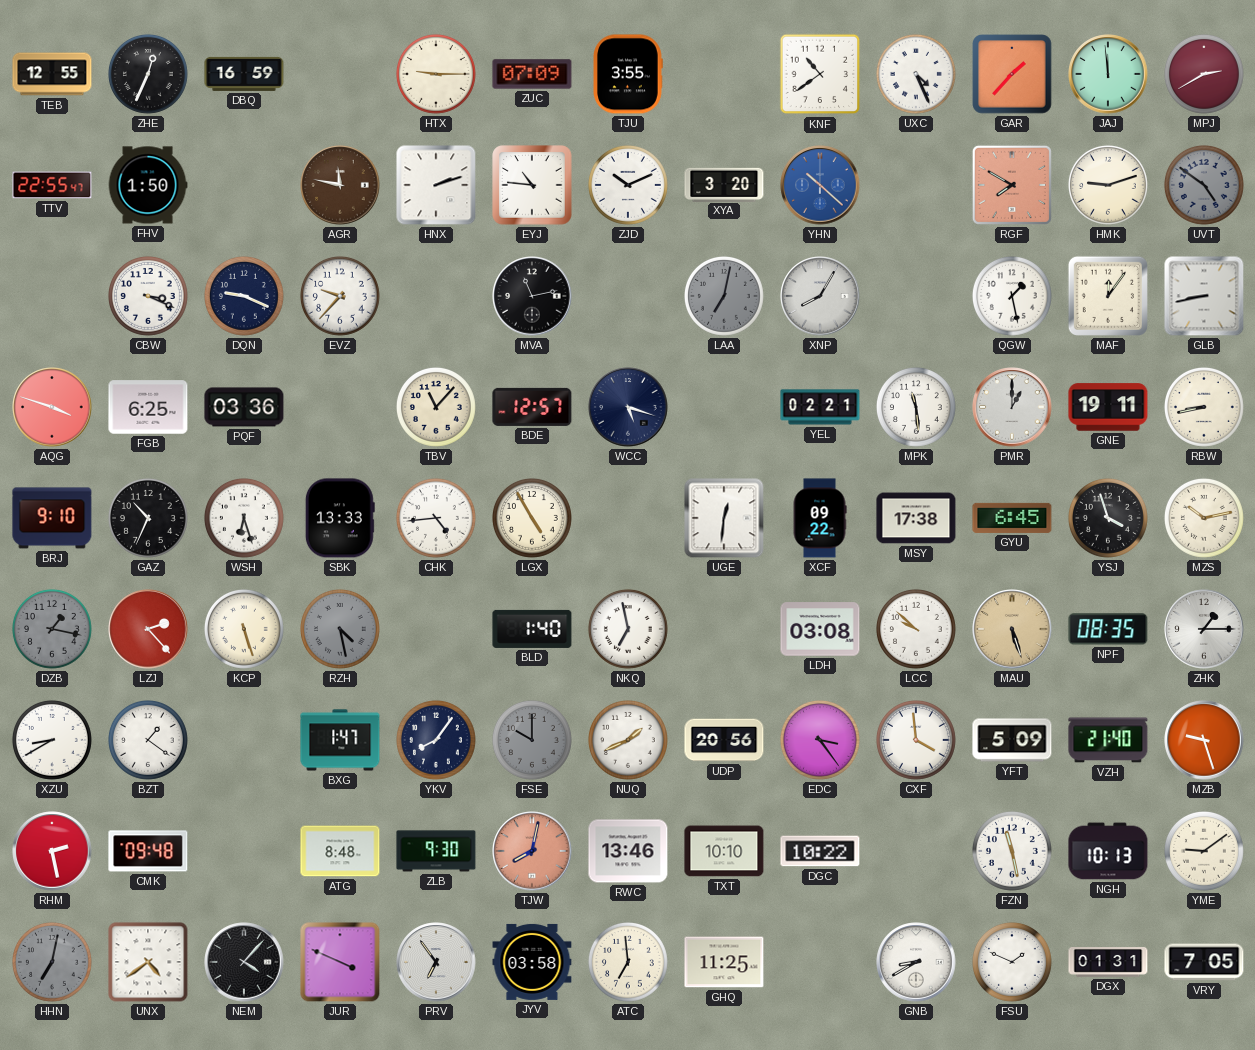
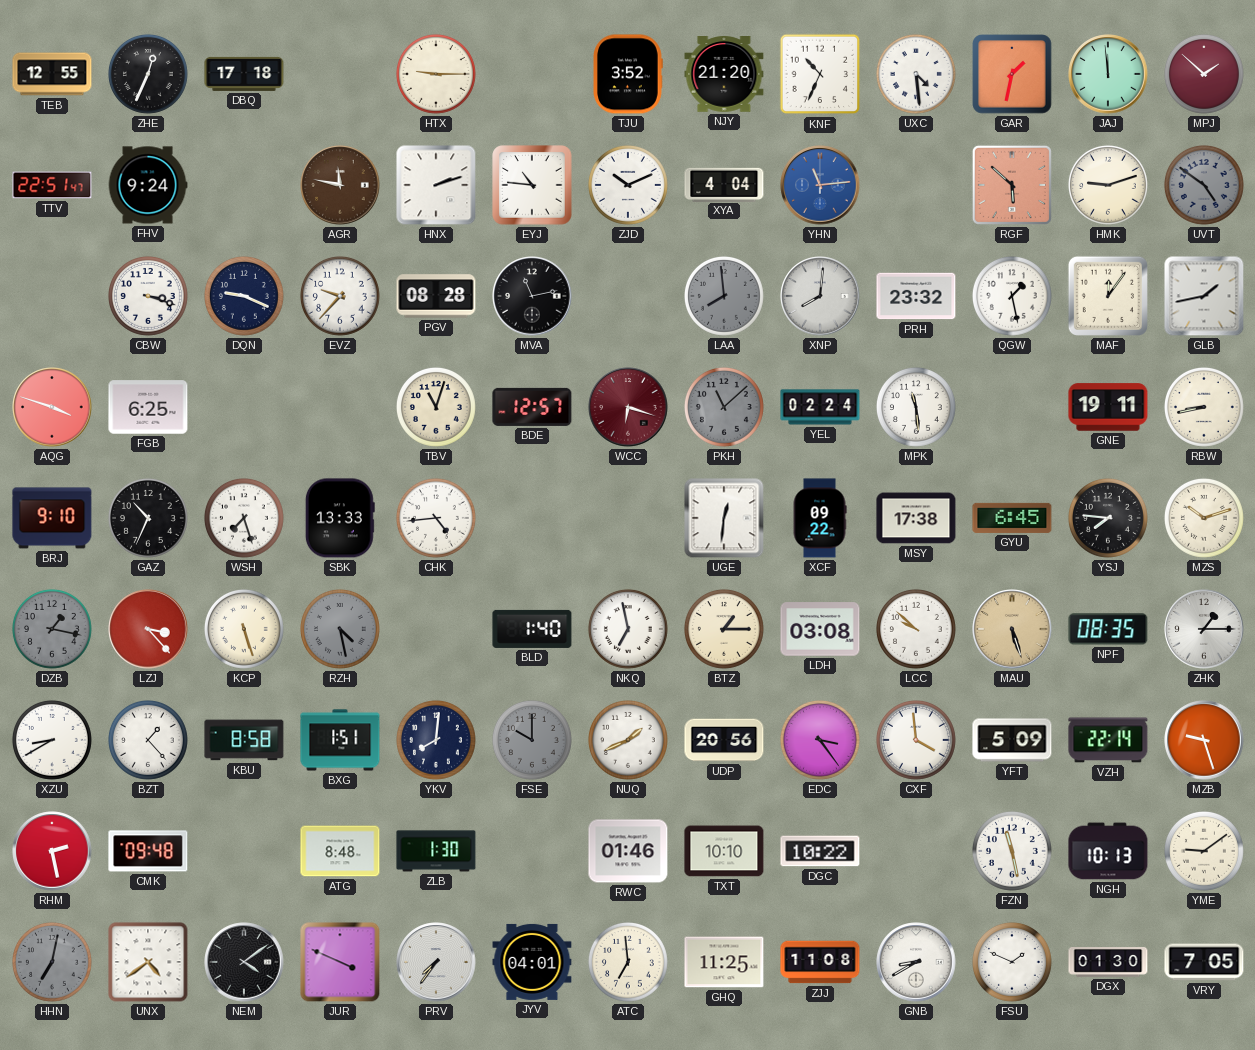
DBQ: 16:59 -> 17:18
ZUC: 07:09 -> none
TJU: 3:55 -> 3:52
NJY: none -> 21:20
KNF: 10:39 -> 10:34
UXC: 4:26 -> 4:29
GAR: 1:37 -> 1:32
MPJ: 2:40 -> 1:52
TTV: 22:55 -> 22:51
FHV: 1:50 -> 9:24
XYA: 3:20 -> 4:04
YHN: 10:22 -> 11:14
RGF: 7:50 -> 5:52
CBW: 3:19 -> 3:18
PGV: none -> 08:28
LAA: 7:02 -> 7:59
XNP: 8:05 -> 8:01
PRH: none -> 23:32
GLB: 8:43 -> 1:43
PQF: 03:36 -> none
TBV: 11:07 -> 11:03
WCC: 5:18 -> 6:18
WCC dial: navy -> burgundy
PKH: none -> 11:08
YEL: 02:21 -> 02:24
PMR: 1:00 -> none
WSH: 6:27 -> 7:27
LGX: 4:55 -> none
YSJ: 3:57 -> 7:46
MZS: 10:13 -> 10:12
LZJ: 2:23 -> 3:23
BTZ: none -> 1:15
BZT: 1:21 -> 1:23
KBU: none -> 8:58
BXG: 1:47 -> 1:51
YKV: 8:06 -> 8:01
VZH: 21:40 -> 22:14
ZLB: 9:30 -> 1:30
TJW: 8:02 -> none
RWC: 13:46 -> 01:46
NEM: 4:07 -> 4:09
PRV: 6:54 -> 7:36
JYV: 03:58 -> 04:01
ZJJ: none -> 11:08
DGX: 01:31 -> 01:30
